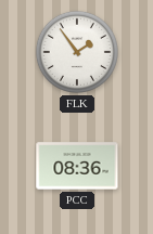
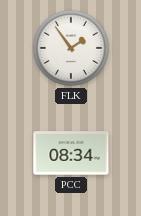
PCC: 08:36 -> 08:34
